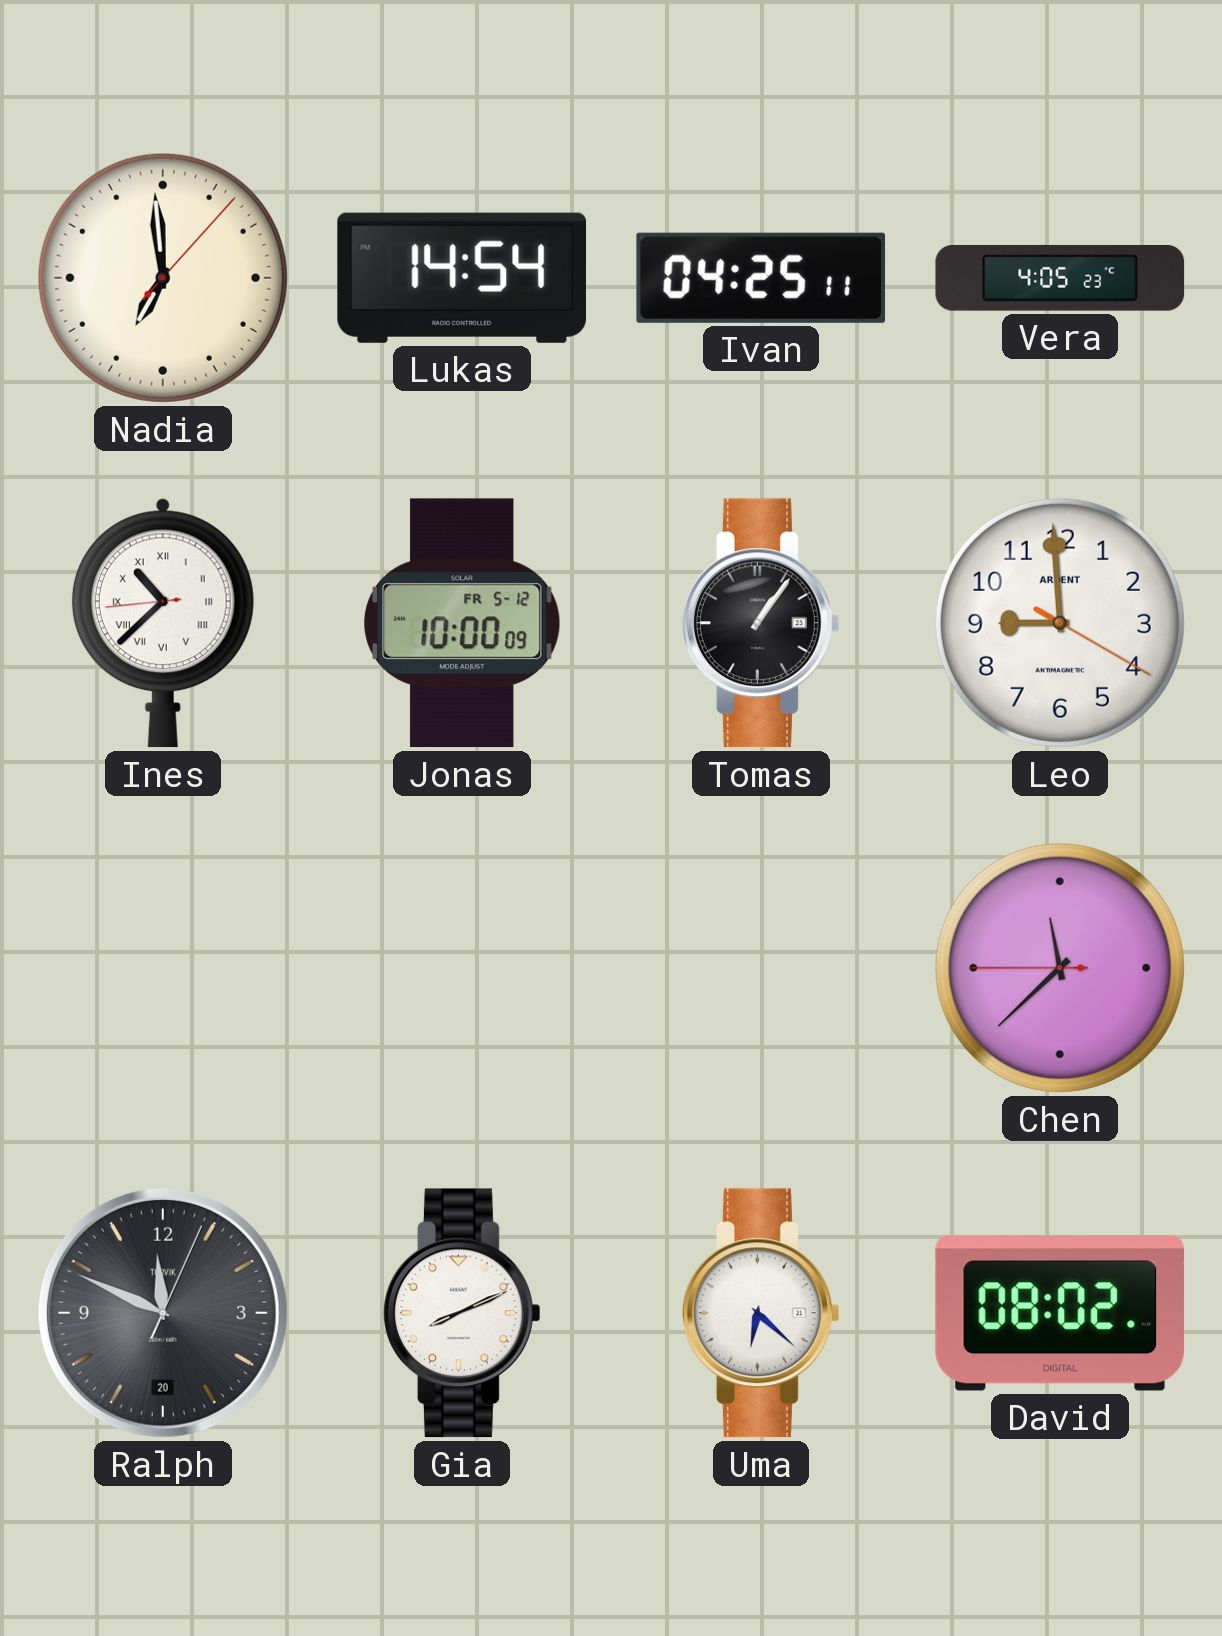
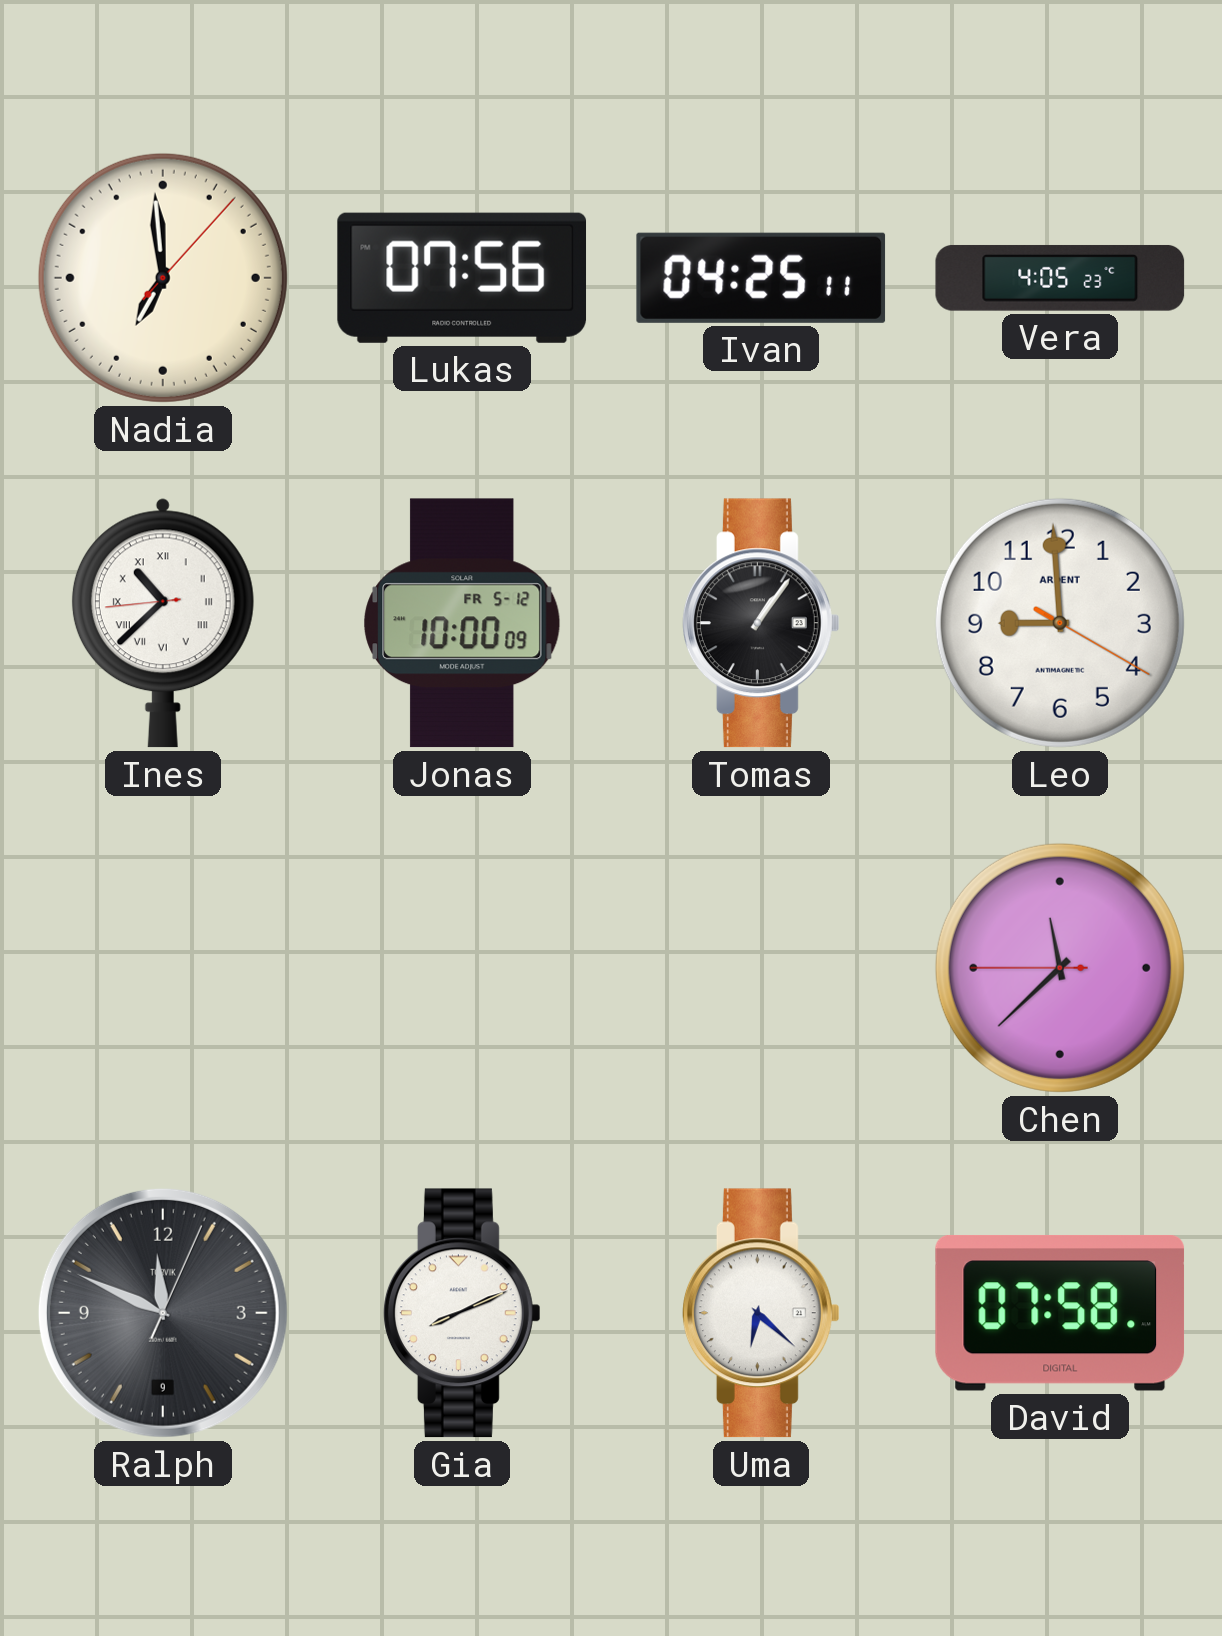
Lukas: 14:54 -> 07:56
Ralph date: 20 -> 9
David: 08:02 -> 07:58
